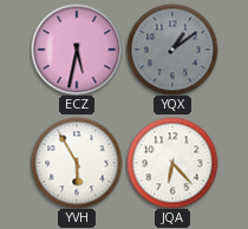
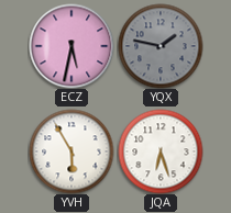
YQX: 1:09 -> 1:47
JQA: 6:23 -> 6:27
